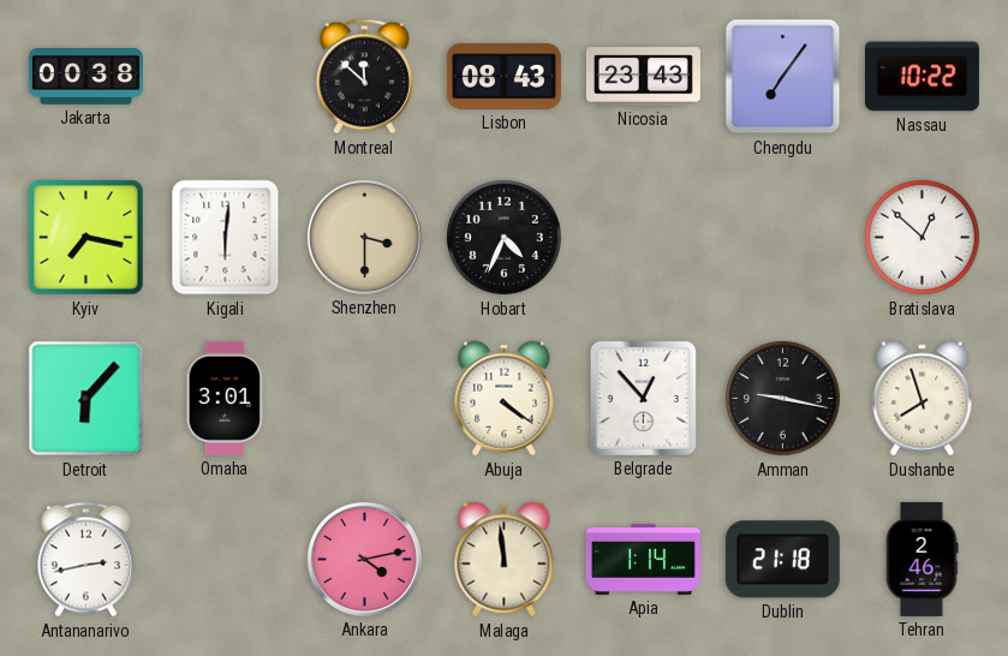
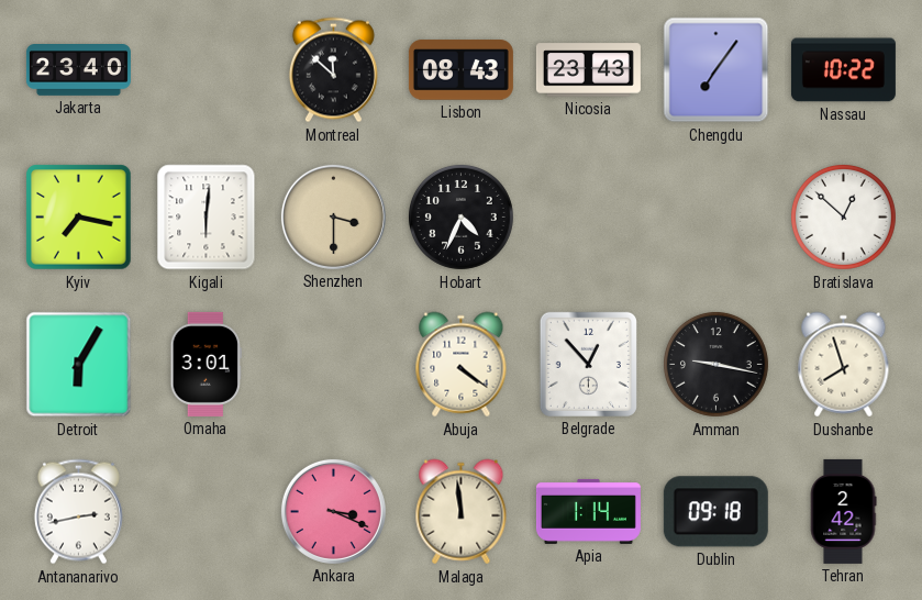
Jakarta: 00:38 -> 23:40
Detroit: 6:07 -> 6:05
Ankara: 4:13 -> 3:19
Dublin: 21:18 -> 09:18
Tehran: 2:46 -> 2:42
